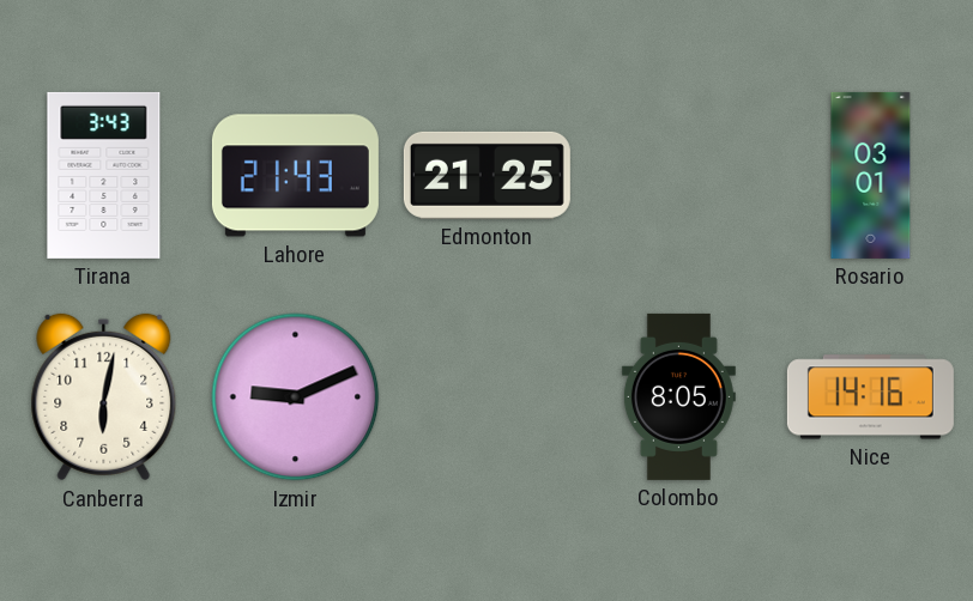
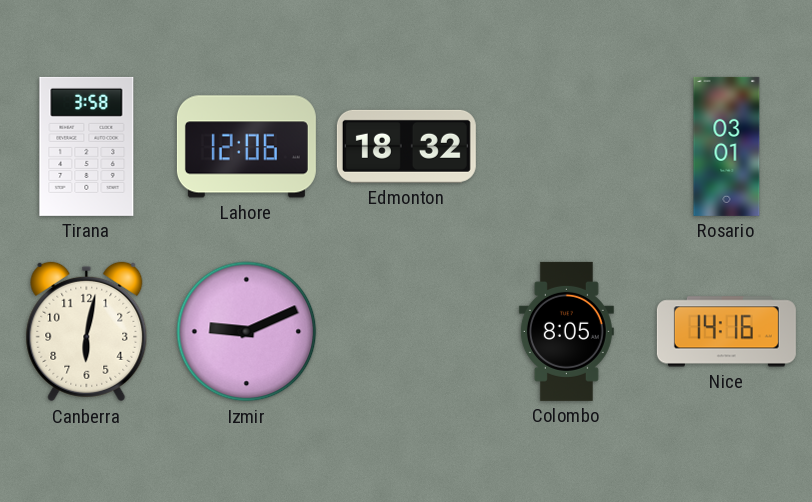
Tirana: 3:43 -> 3:58
Lahore: 21:43 -> 12:06
Edmonton: 21:25 -> 18:32
